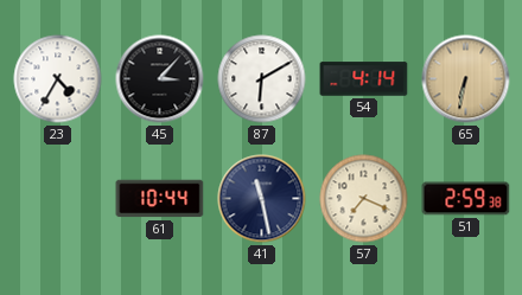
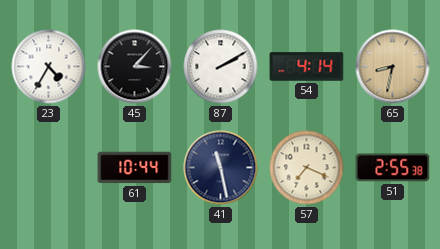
87: 6:10 -> 2:10
65: 6:32 -> 8:32
51: 2:59 -> 2:55
